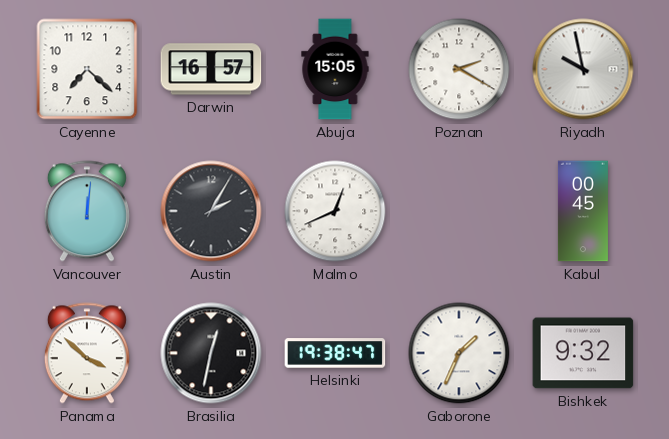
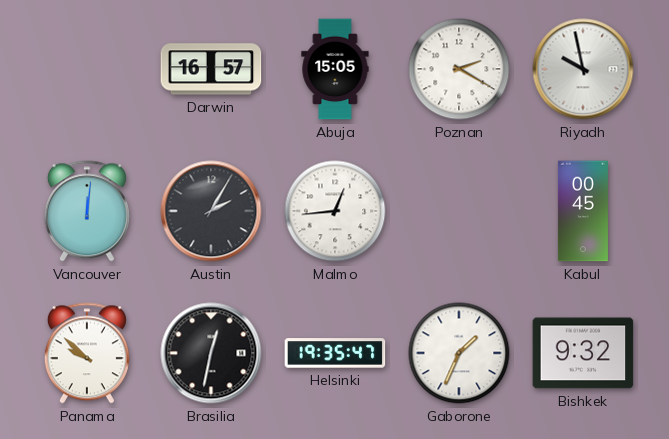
Cayenne: 7:22 -> none
Malmo: 12:41 -> 12:44
Panama: 3:52 -> 9:52
Helsinki: 19:38 -> 19:35
